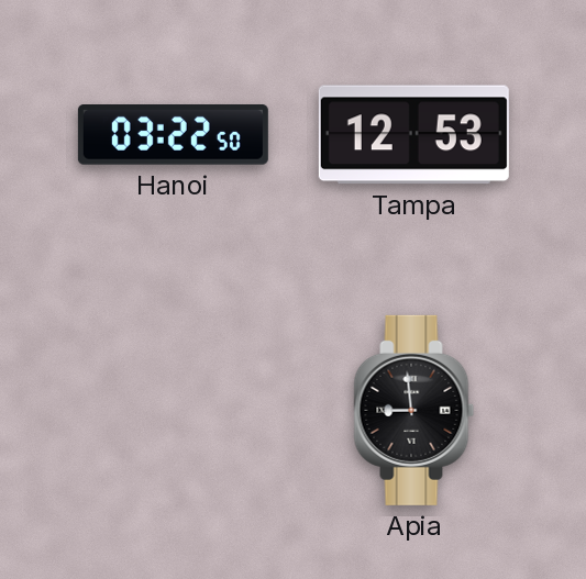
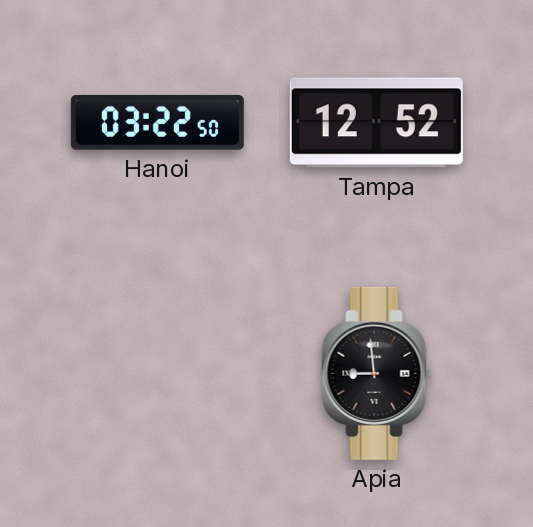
Tampa: 12:53 -> 12:52
